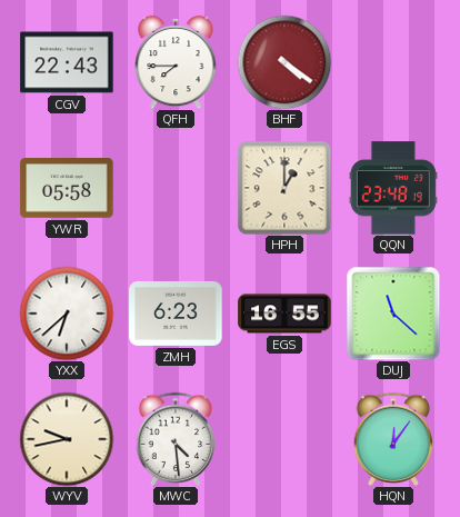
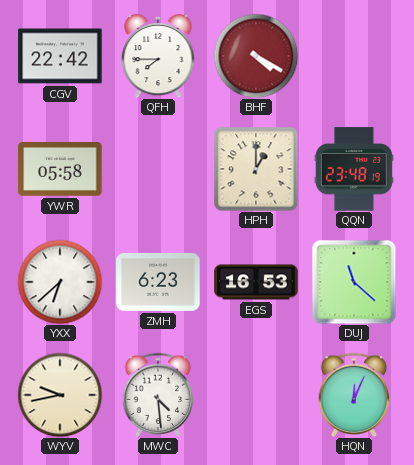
CGV: 22:43 -> 22:42
BHF: 4:21 -> 4:20
EGS: 16:55 -> 16:53
HQN: 12:06 -> 12:04
